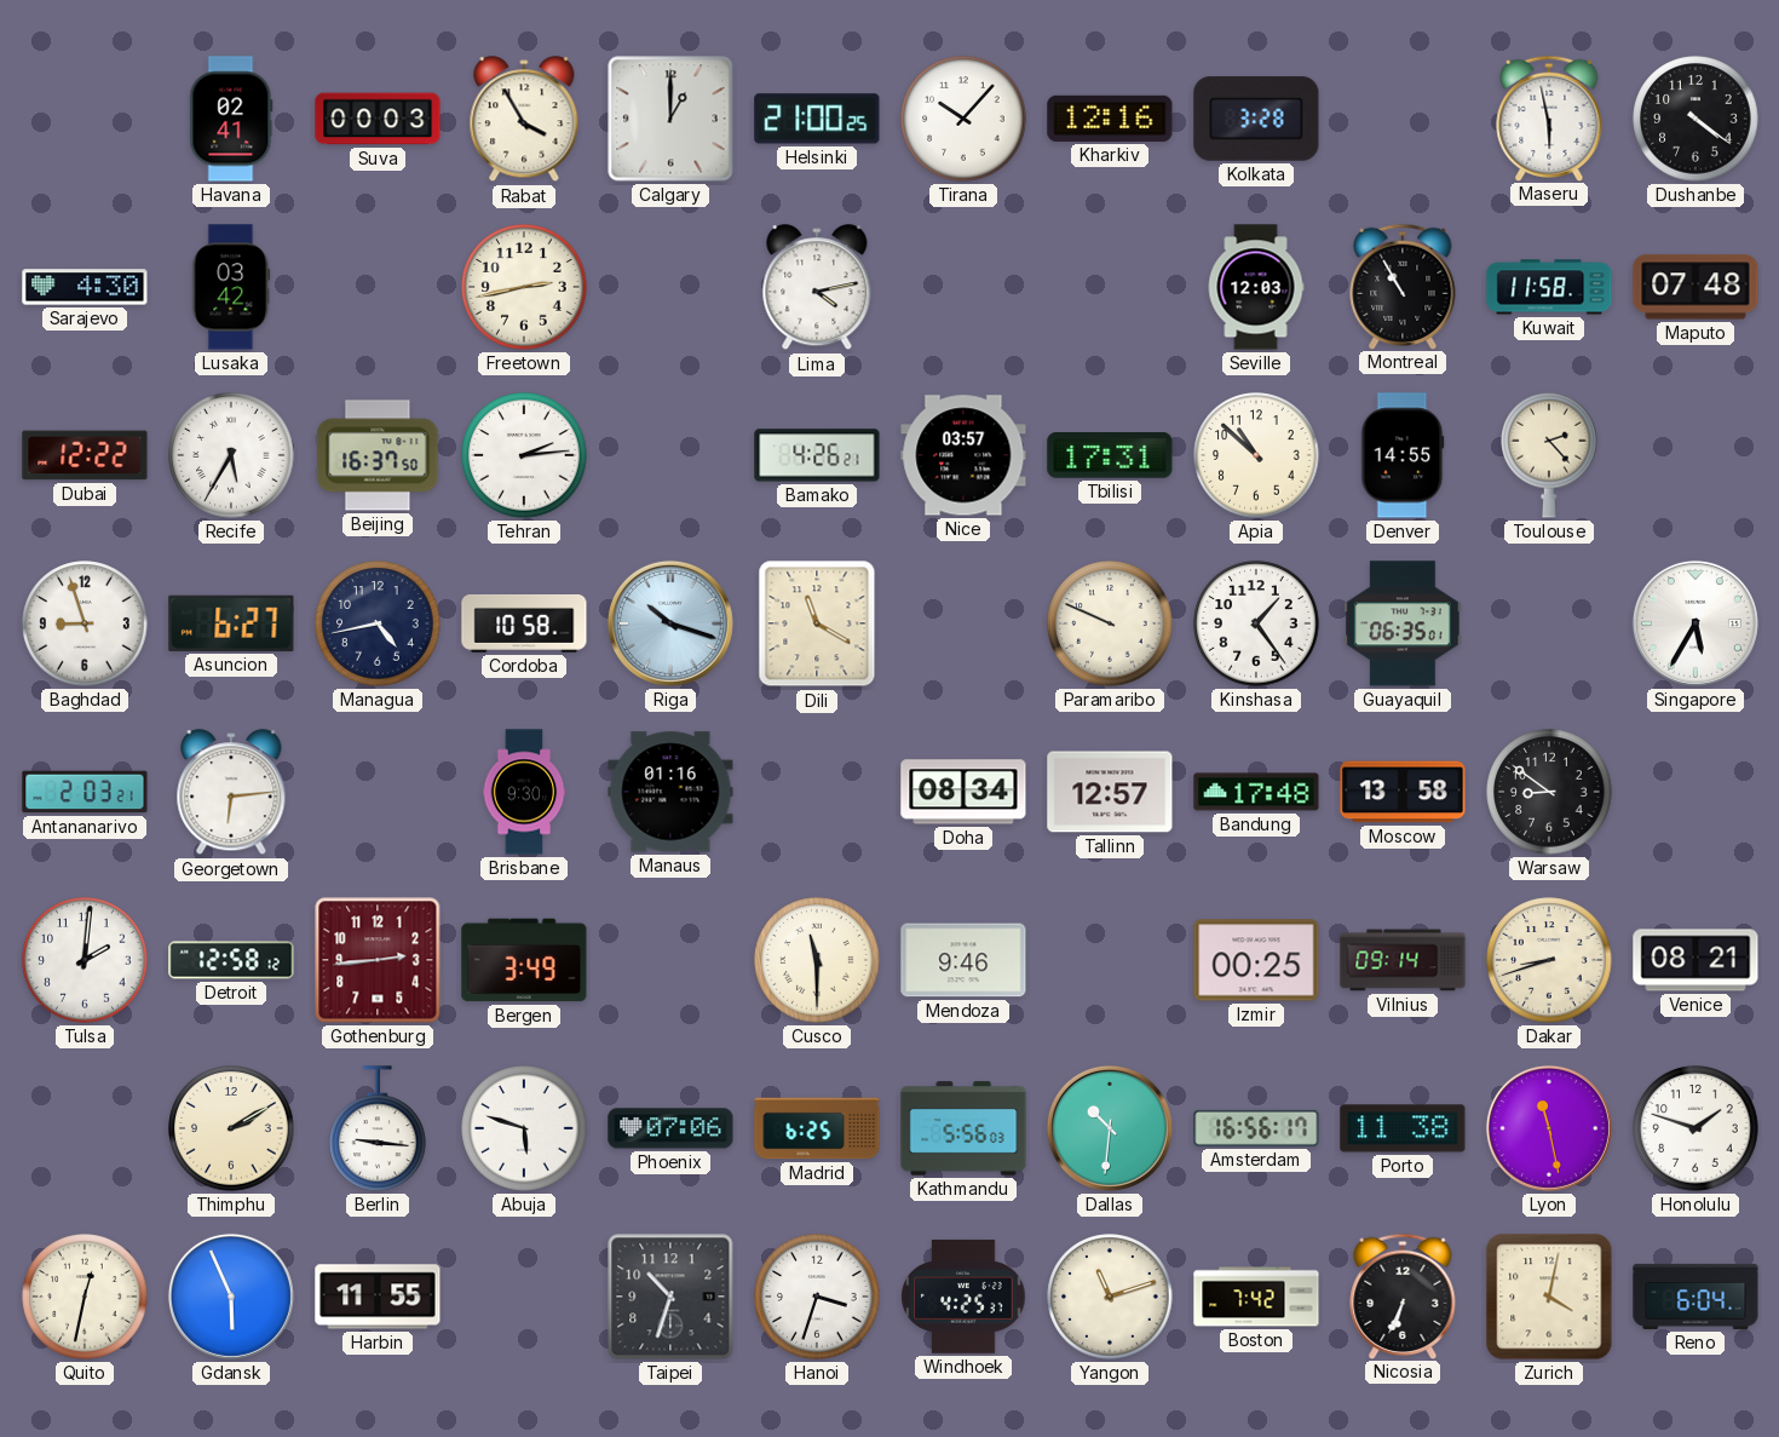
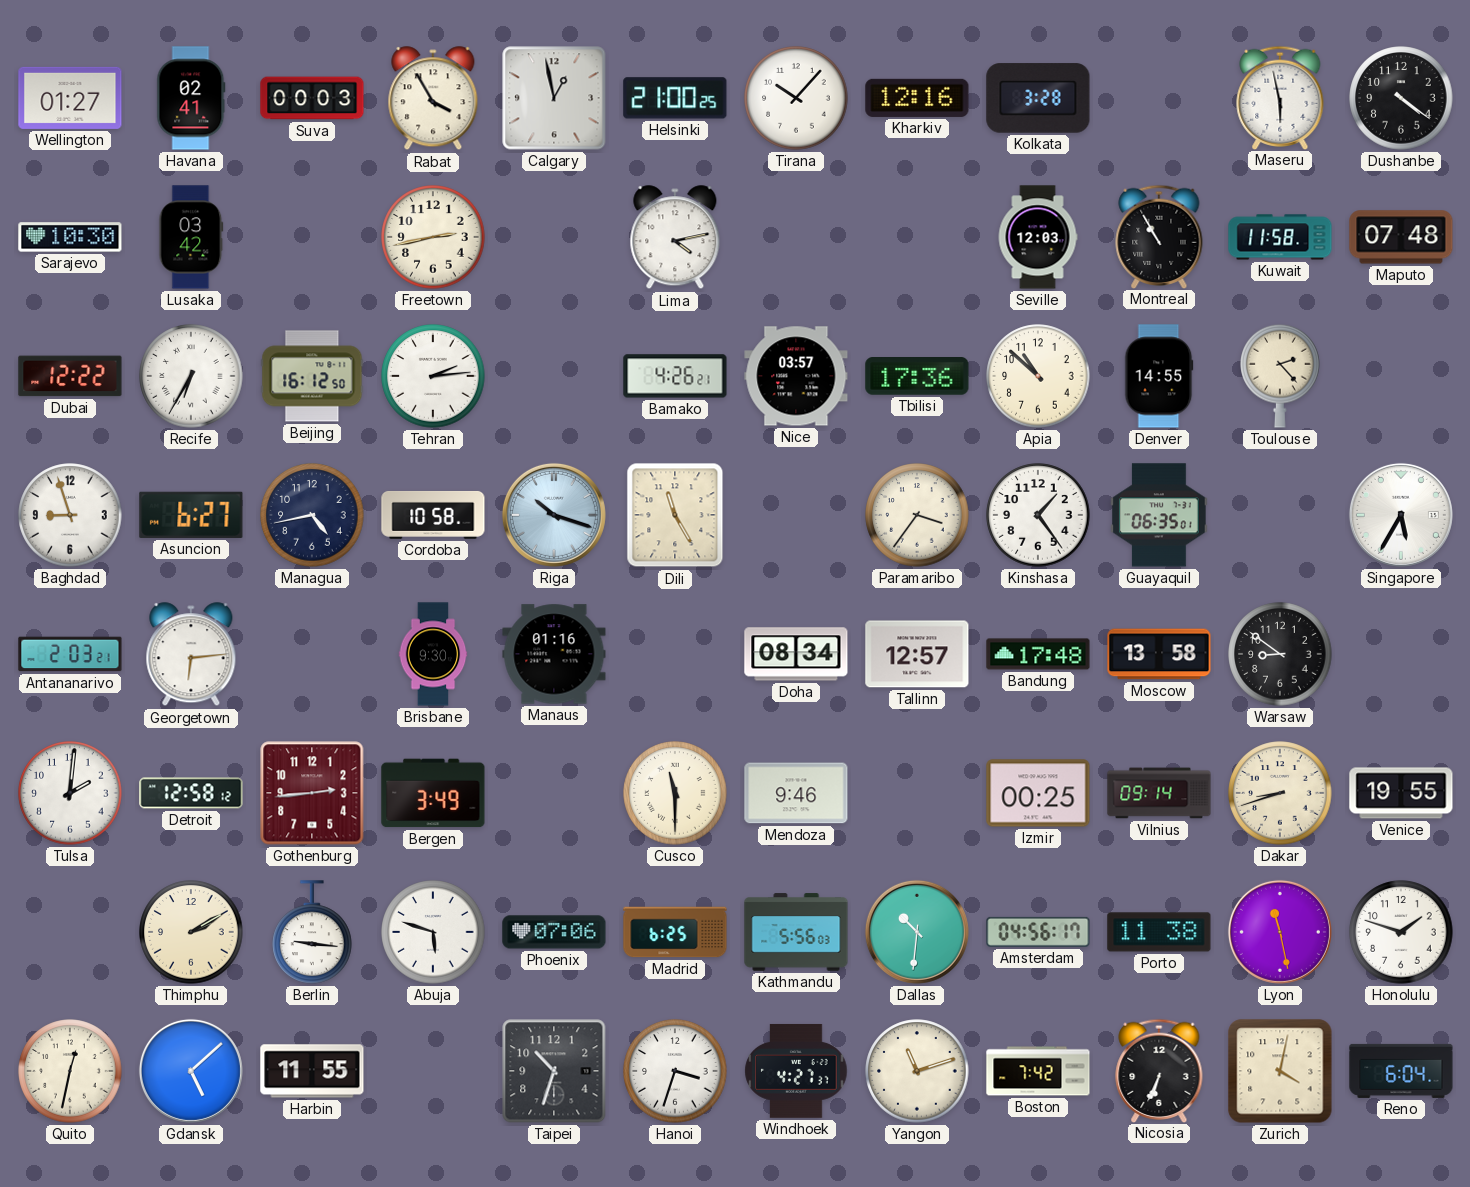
Wellington: none -> 01:27
Calgary: 1:00 -> 12:58
Sarajevo: 4:30 -> 10:30
Recife: 5:35 -> 6:35
Beijing: 16:37 -> 16:12
Tbilisi: 17:31 -> 17:36
Dili: 11:20 -> 11:25
Paramaribo: 9:49 -> 3:36
Venice: 08:21 -> 19:55
Amsterdam: 16:56 -> 04:56
Gdansk: 5:56 -> 5:08
Windhoek: 4:25 -> 4:27
